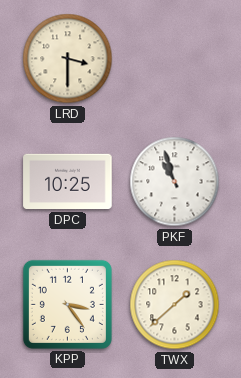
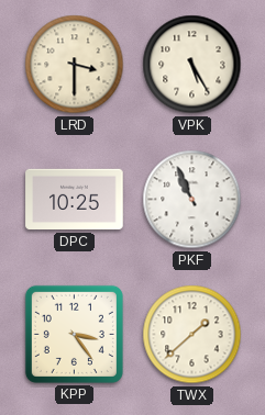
VPK: none -> 5:25
PKF: 10:57 -> 10:56
